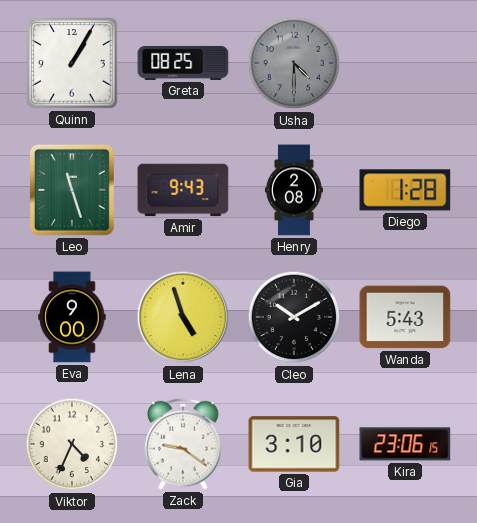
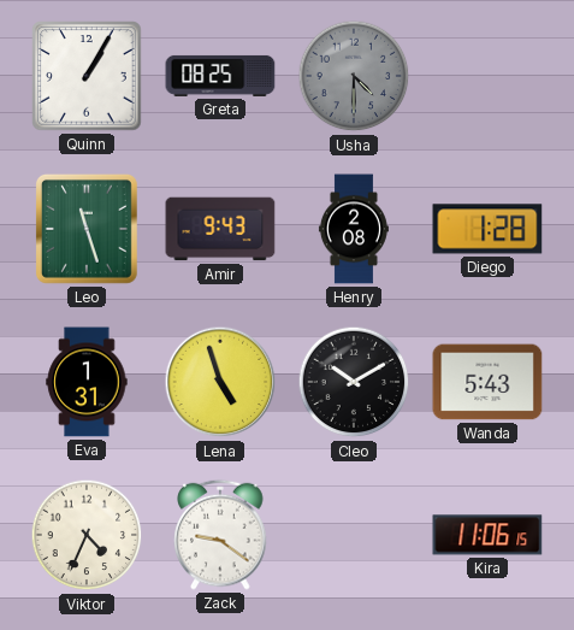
Eva: 9:00 -> 1:31
Gia: 3:10 -> none
Kira: 23:06 -> 11:06
